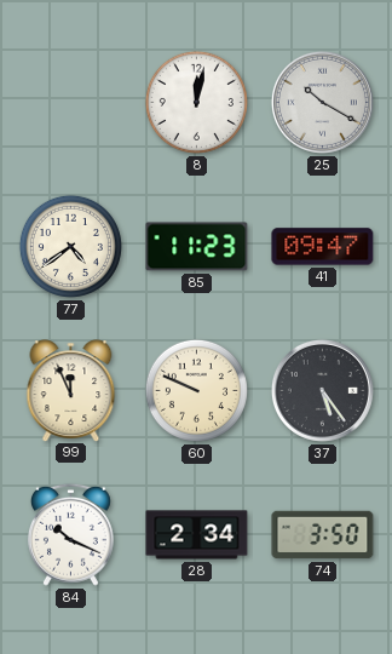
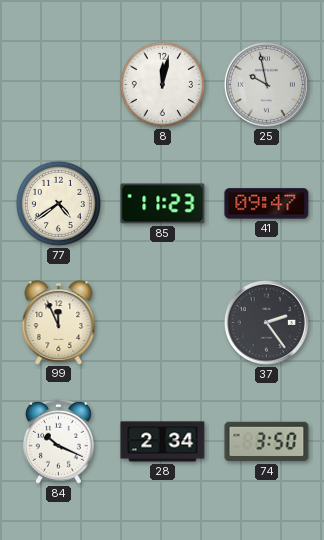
25: 10:20 -> 9:58
60: 9:49 -> none
37: 5:24 -> 2:24
